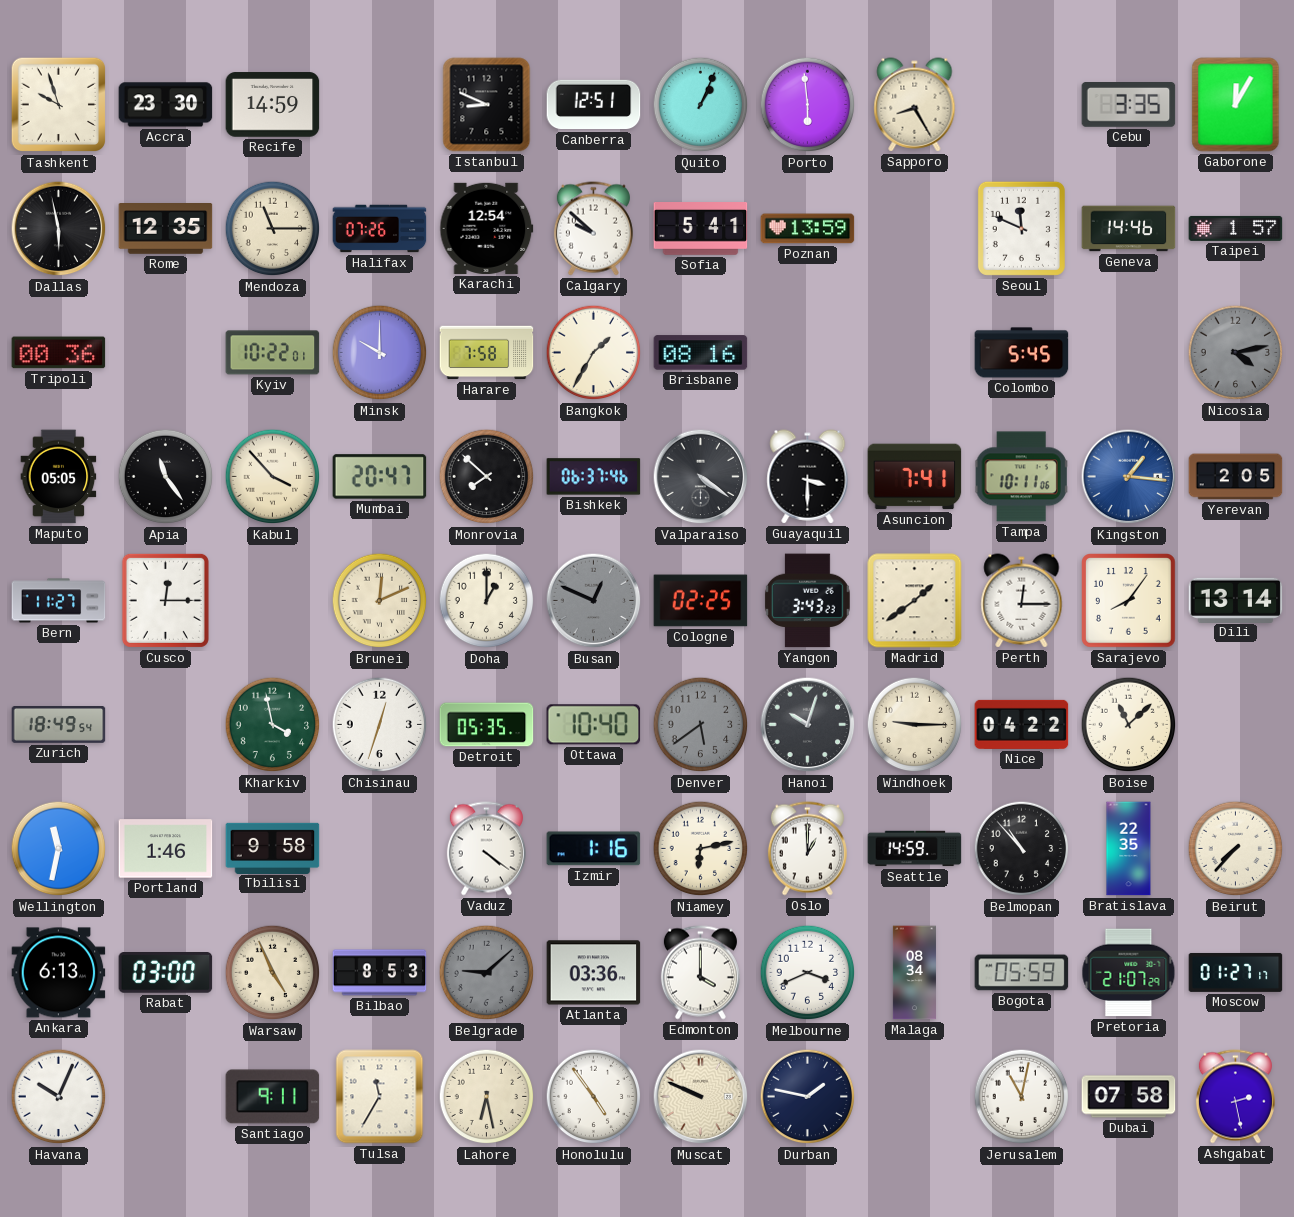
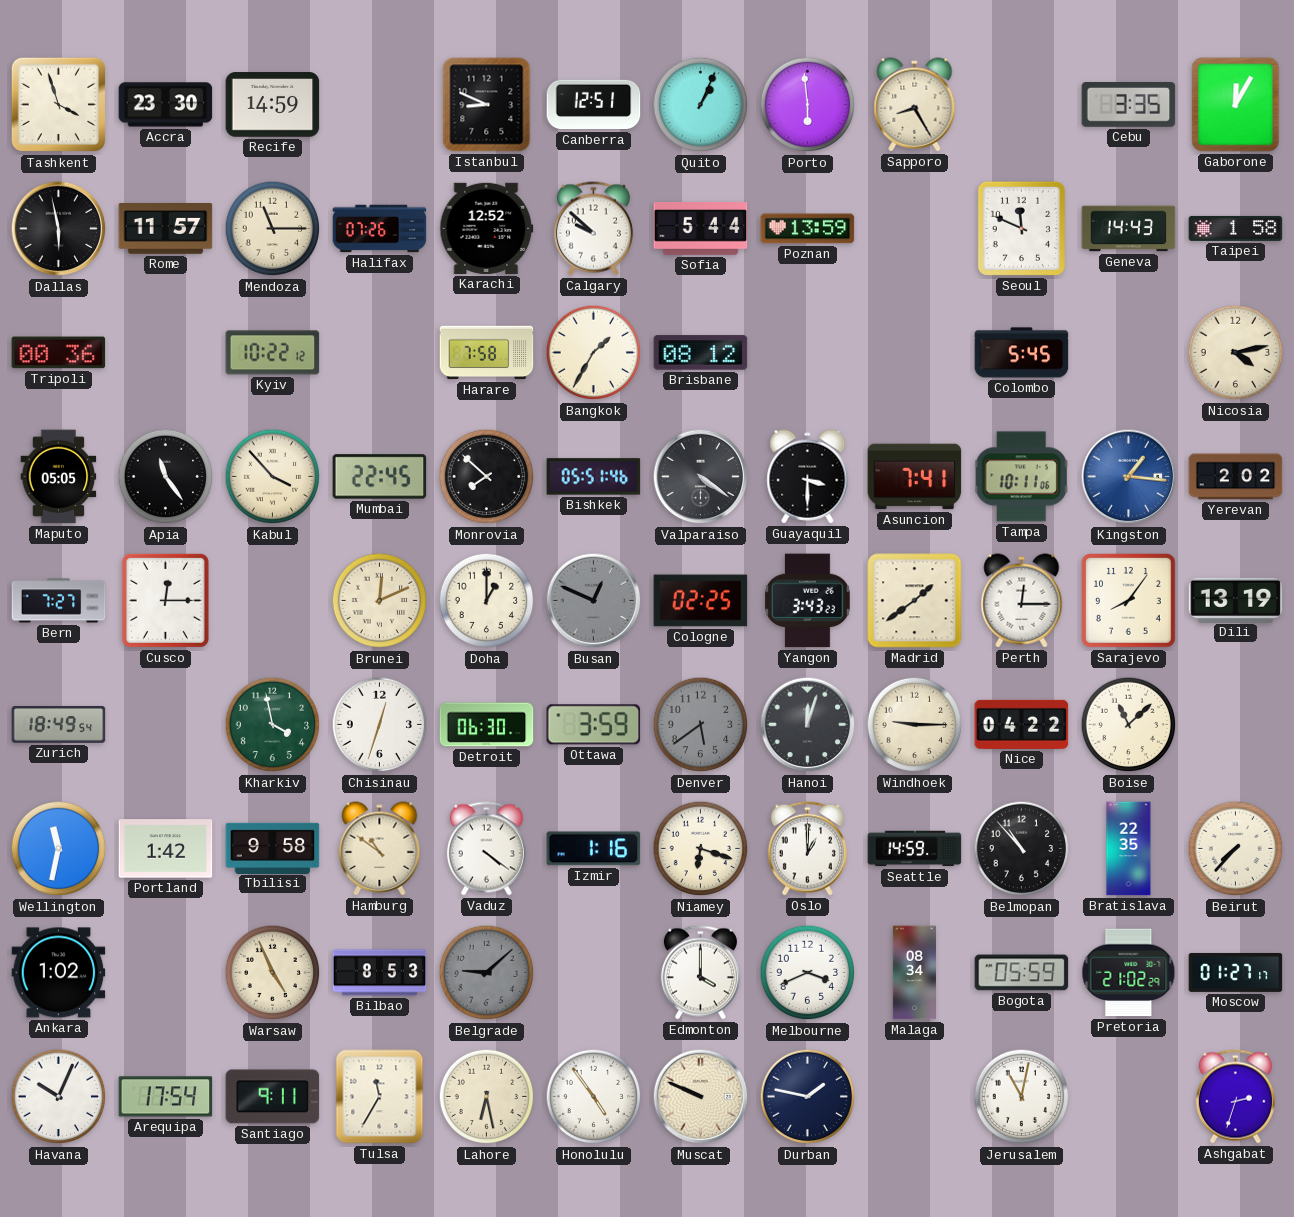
Tashkent: 9:57 -> 3:57
Rome: 12:35 -> 11:57
Karachi: 12:54 -> 12:52
Sofia: 5:41 -> 5:44
Geneva: 14:46 -> 14:43
Taipei: 1:57 -> 1:58
Kyiv: 10:22:01 -> 10:22:12
Minsk: 10:00 -> none
Brisbane: 08:16 -> 08:12
Nicosia dial: grey -> cream
Mumbai: 20:47 -> 22:45
Bishkek: 06:37 -> 05:51
Yerevan: 2:05 -> 2:02
Bern: 11:27 -> 7:27
Dili: 13:14 -> 13:19
Detroit: 05:35 -> 06:30
Ottawa: 10:40 -> 3:59
Hanoi: 10:03 -> 12:03
Portland: 1:46 -> 1:42
Hamburg: none -> 10:51
Niamey: 6:13 -> 6:18
Ankara: 6:13 -> 1:02
Rabat: 03:00 -> none
Atlanta: 03:36 -> none
Pretoria: 21:07 -> 21:02
Arequipa: none -> 17:54
Dubai: 07:58 -> none
Ashgabat: 2:28 -> 2:33
